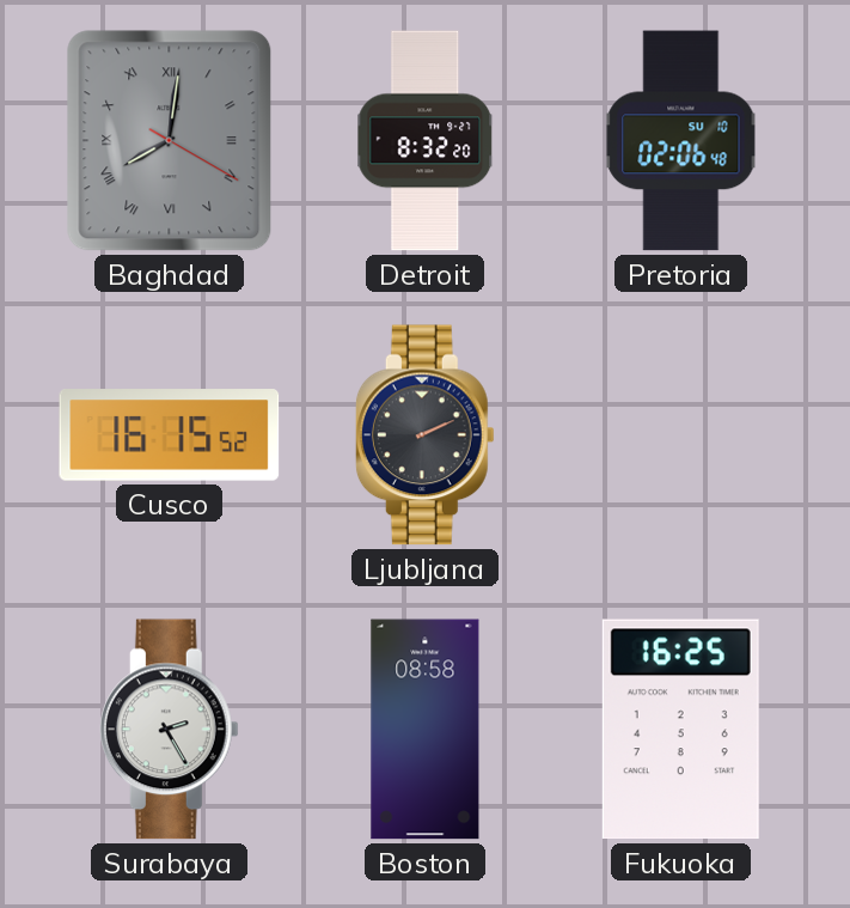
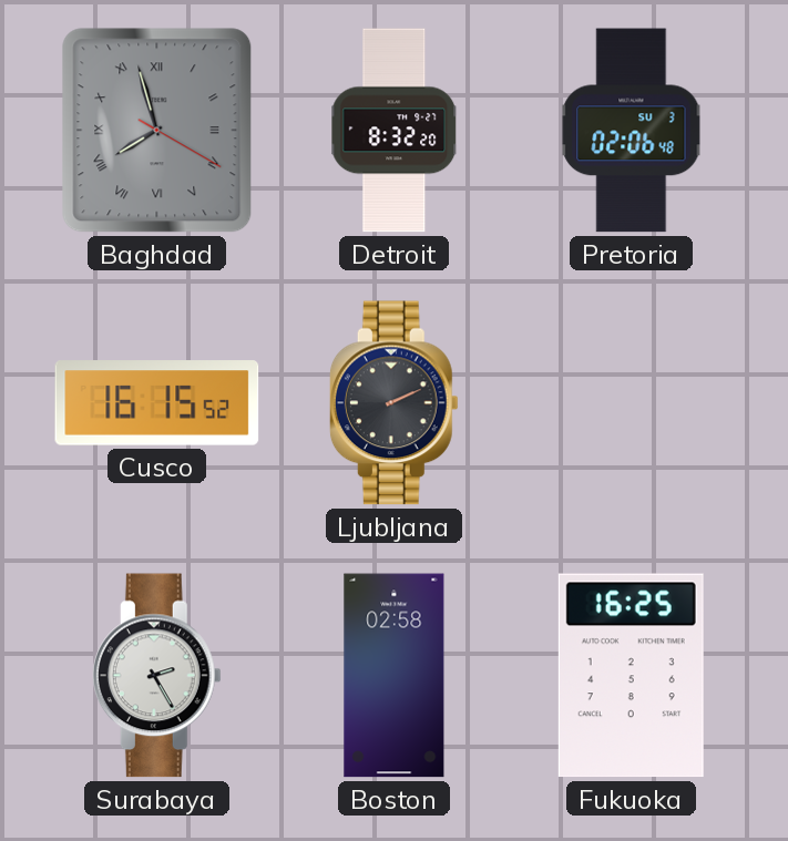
Baghdad: 8:01 -> 7:57
Pretoria date: SU 10 -> SU 3
Boston: 08:58 -> 02:58
